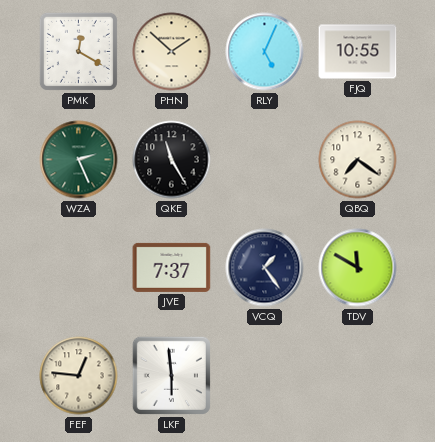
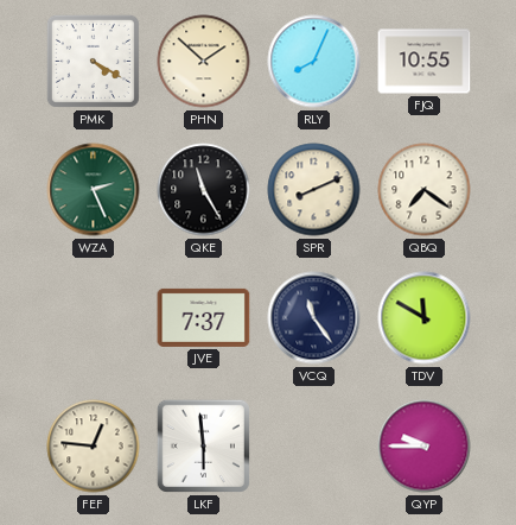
PMK: 12:20 -> 4:20
RLY: 5:04 -> 8:04
SPR: none -> 8:11
VCQ: 1:24 -> 11:24
QYP: none -> 9:45
